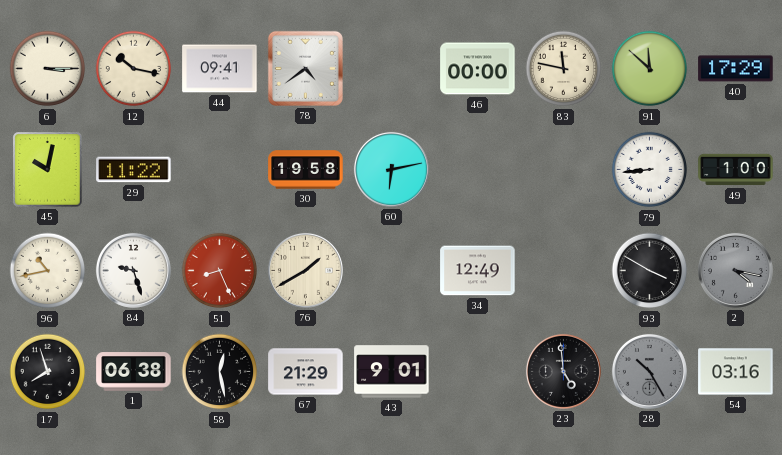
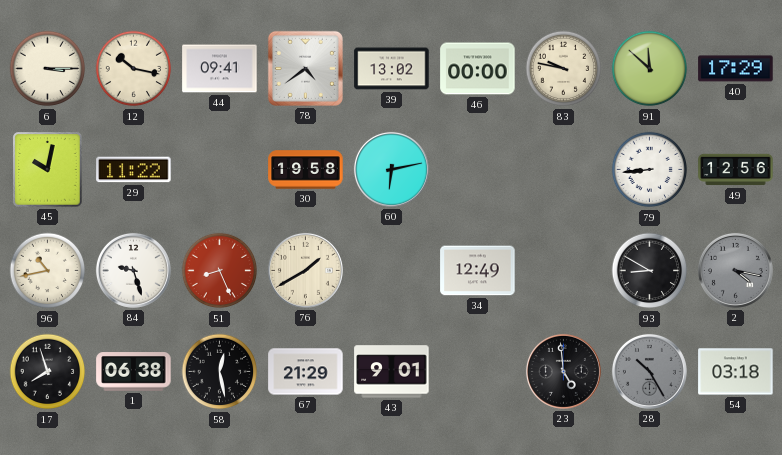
39: none -> 13:02
83: 11:47 -> 9:47
49: 1:00 -> 12:56
93: 3:50 -> 8:50
54: 03:16 -> 03:18
